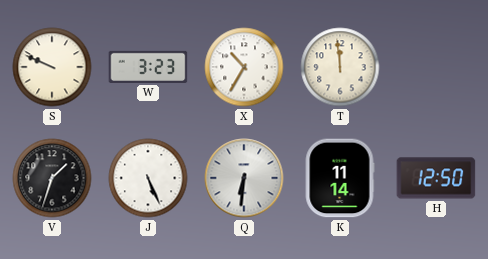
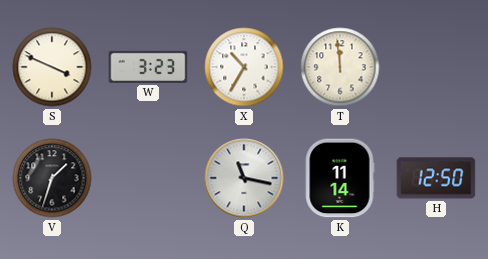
S: 9:49 -> 3:49
J: 5:26 -> none
Q: 6:31 -> 11:17
